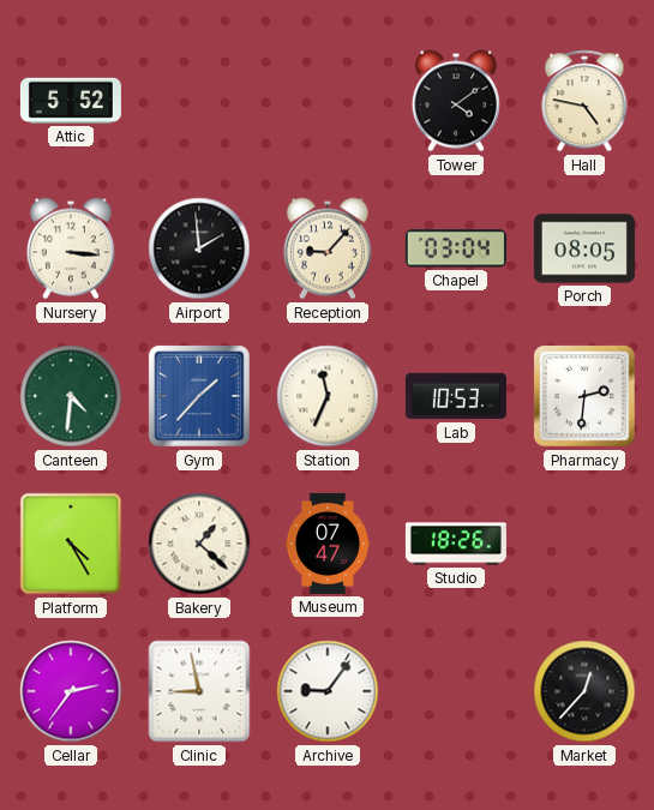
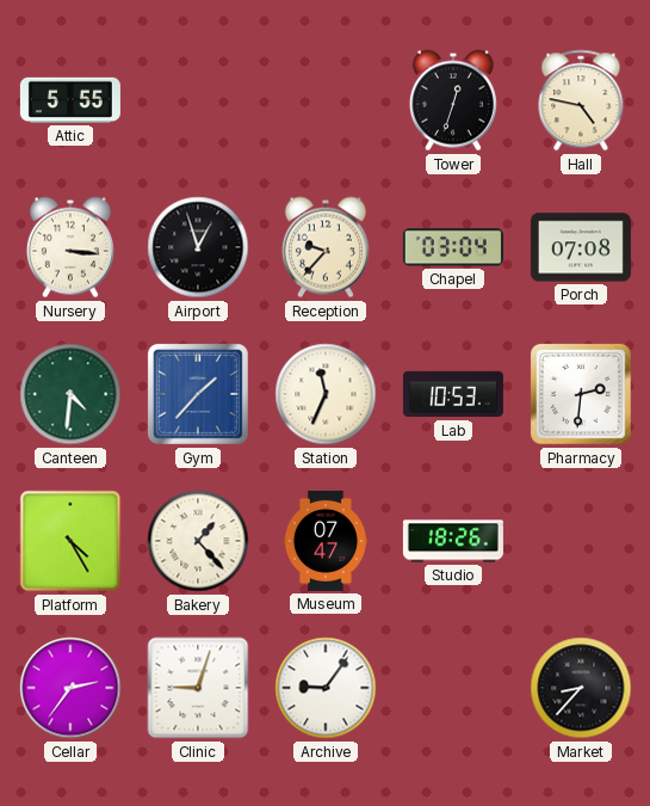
Attic: 5:52 -> 5:55
Tower: 4:09 -> 12:33
Airport: 1:59 -> 12:57
Reception: 9:07 -> 9:37
Porch: 08:05 -> 07:08
Bakery: 1:22 -> 1:23
Clinic: 8:58 -> 9:03
Market: 12:37 -> 8:37
